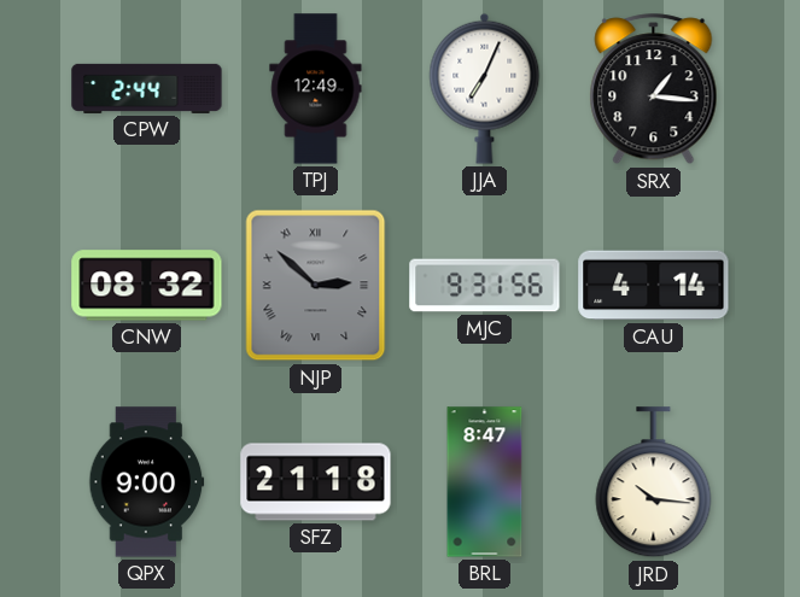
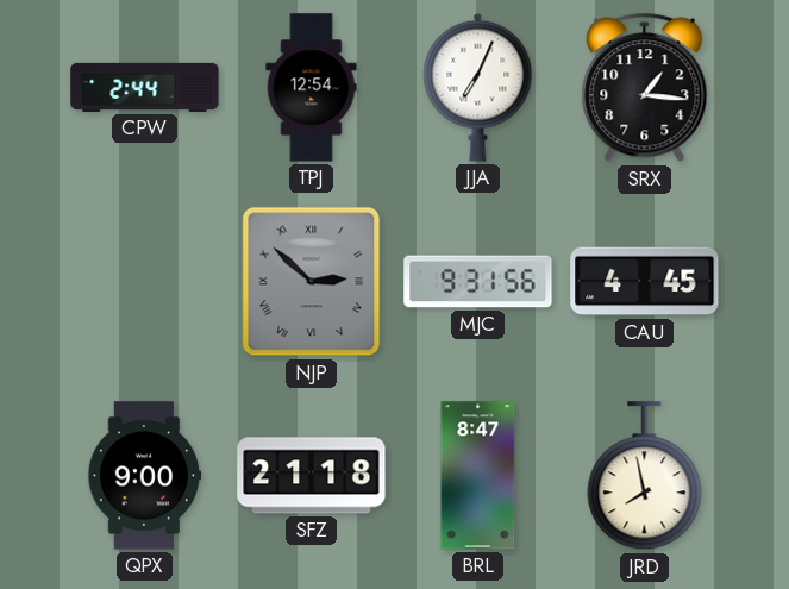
TPJ: 12:49 -> 12:54
CNW: 08:32 -> none
CAU: 4:14 -> 4:45
JRD: 10:16 -> 7:58
